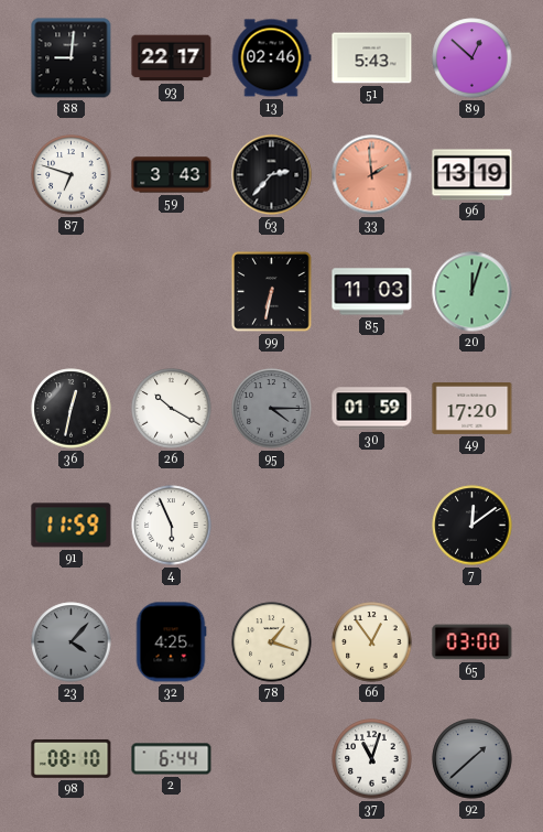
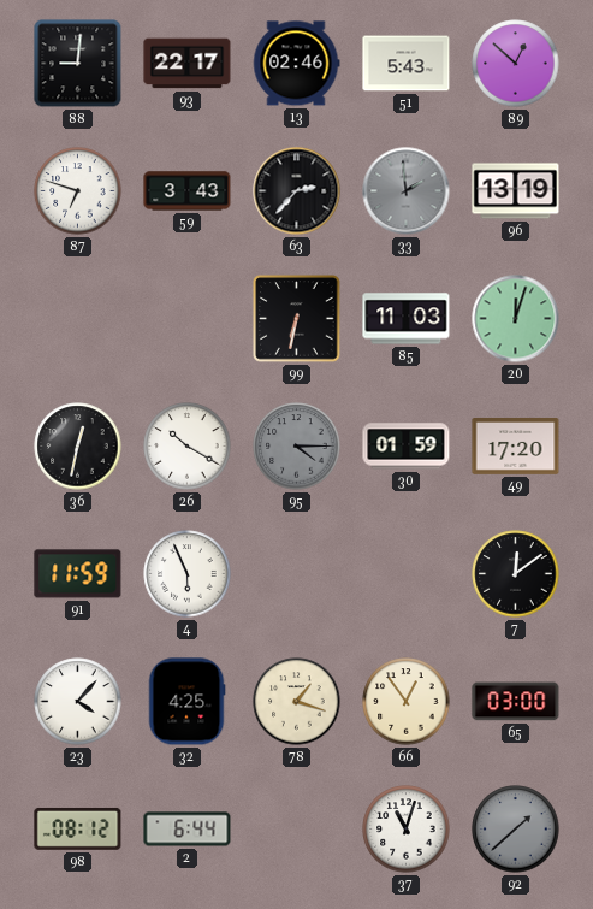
33 dial: salmon -> grey
23 dial: grey -> white
98: 08:10 -> 08:12
